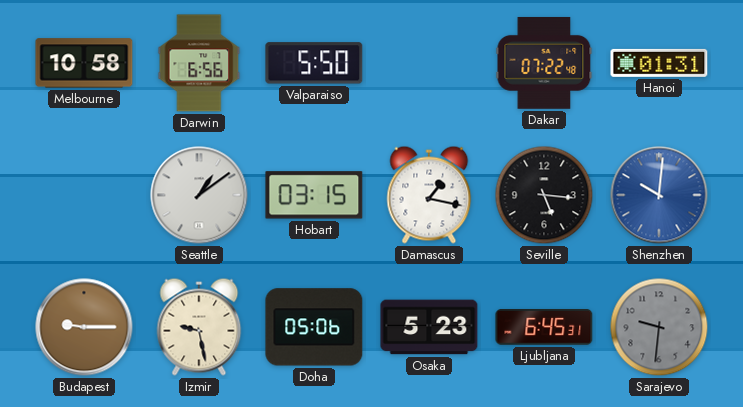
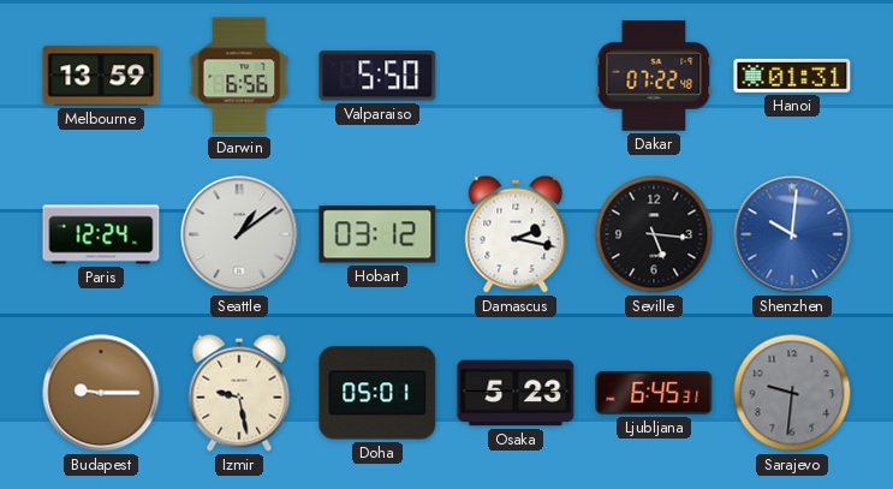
Melbourne: 10:58 -> 13:59
Paris: none -> 12:24
Hobart: 03:15 -> 03:12
Damascus: 1:17 -> 2:17
Doha: 05:06 -> 05:01
